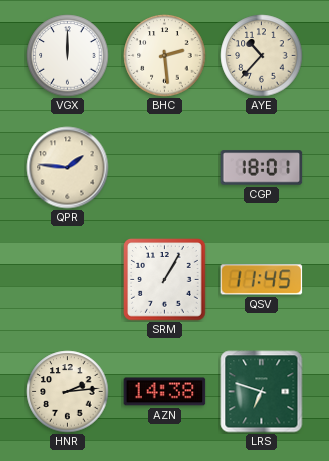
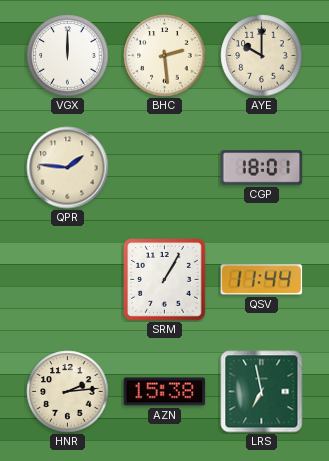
AYE: 10:37 -> 10:00
QSV: 11:45 -> 11:44
AZN: 14:38 -> 15:38
LRS: 6:48 -> 6:58
